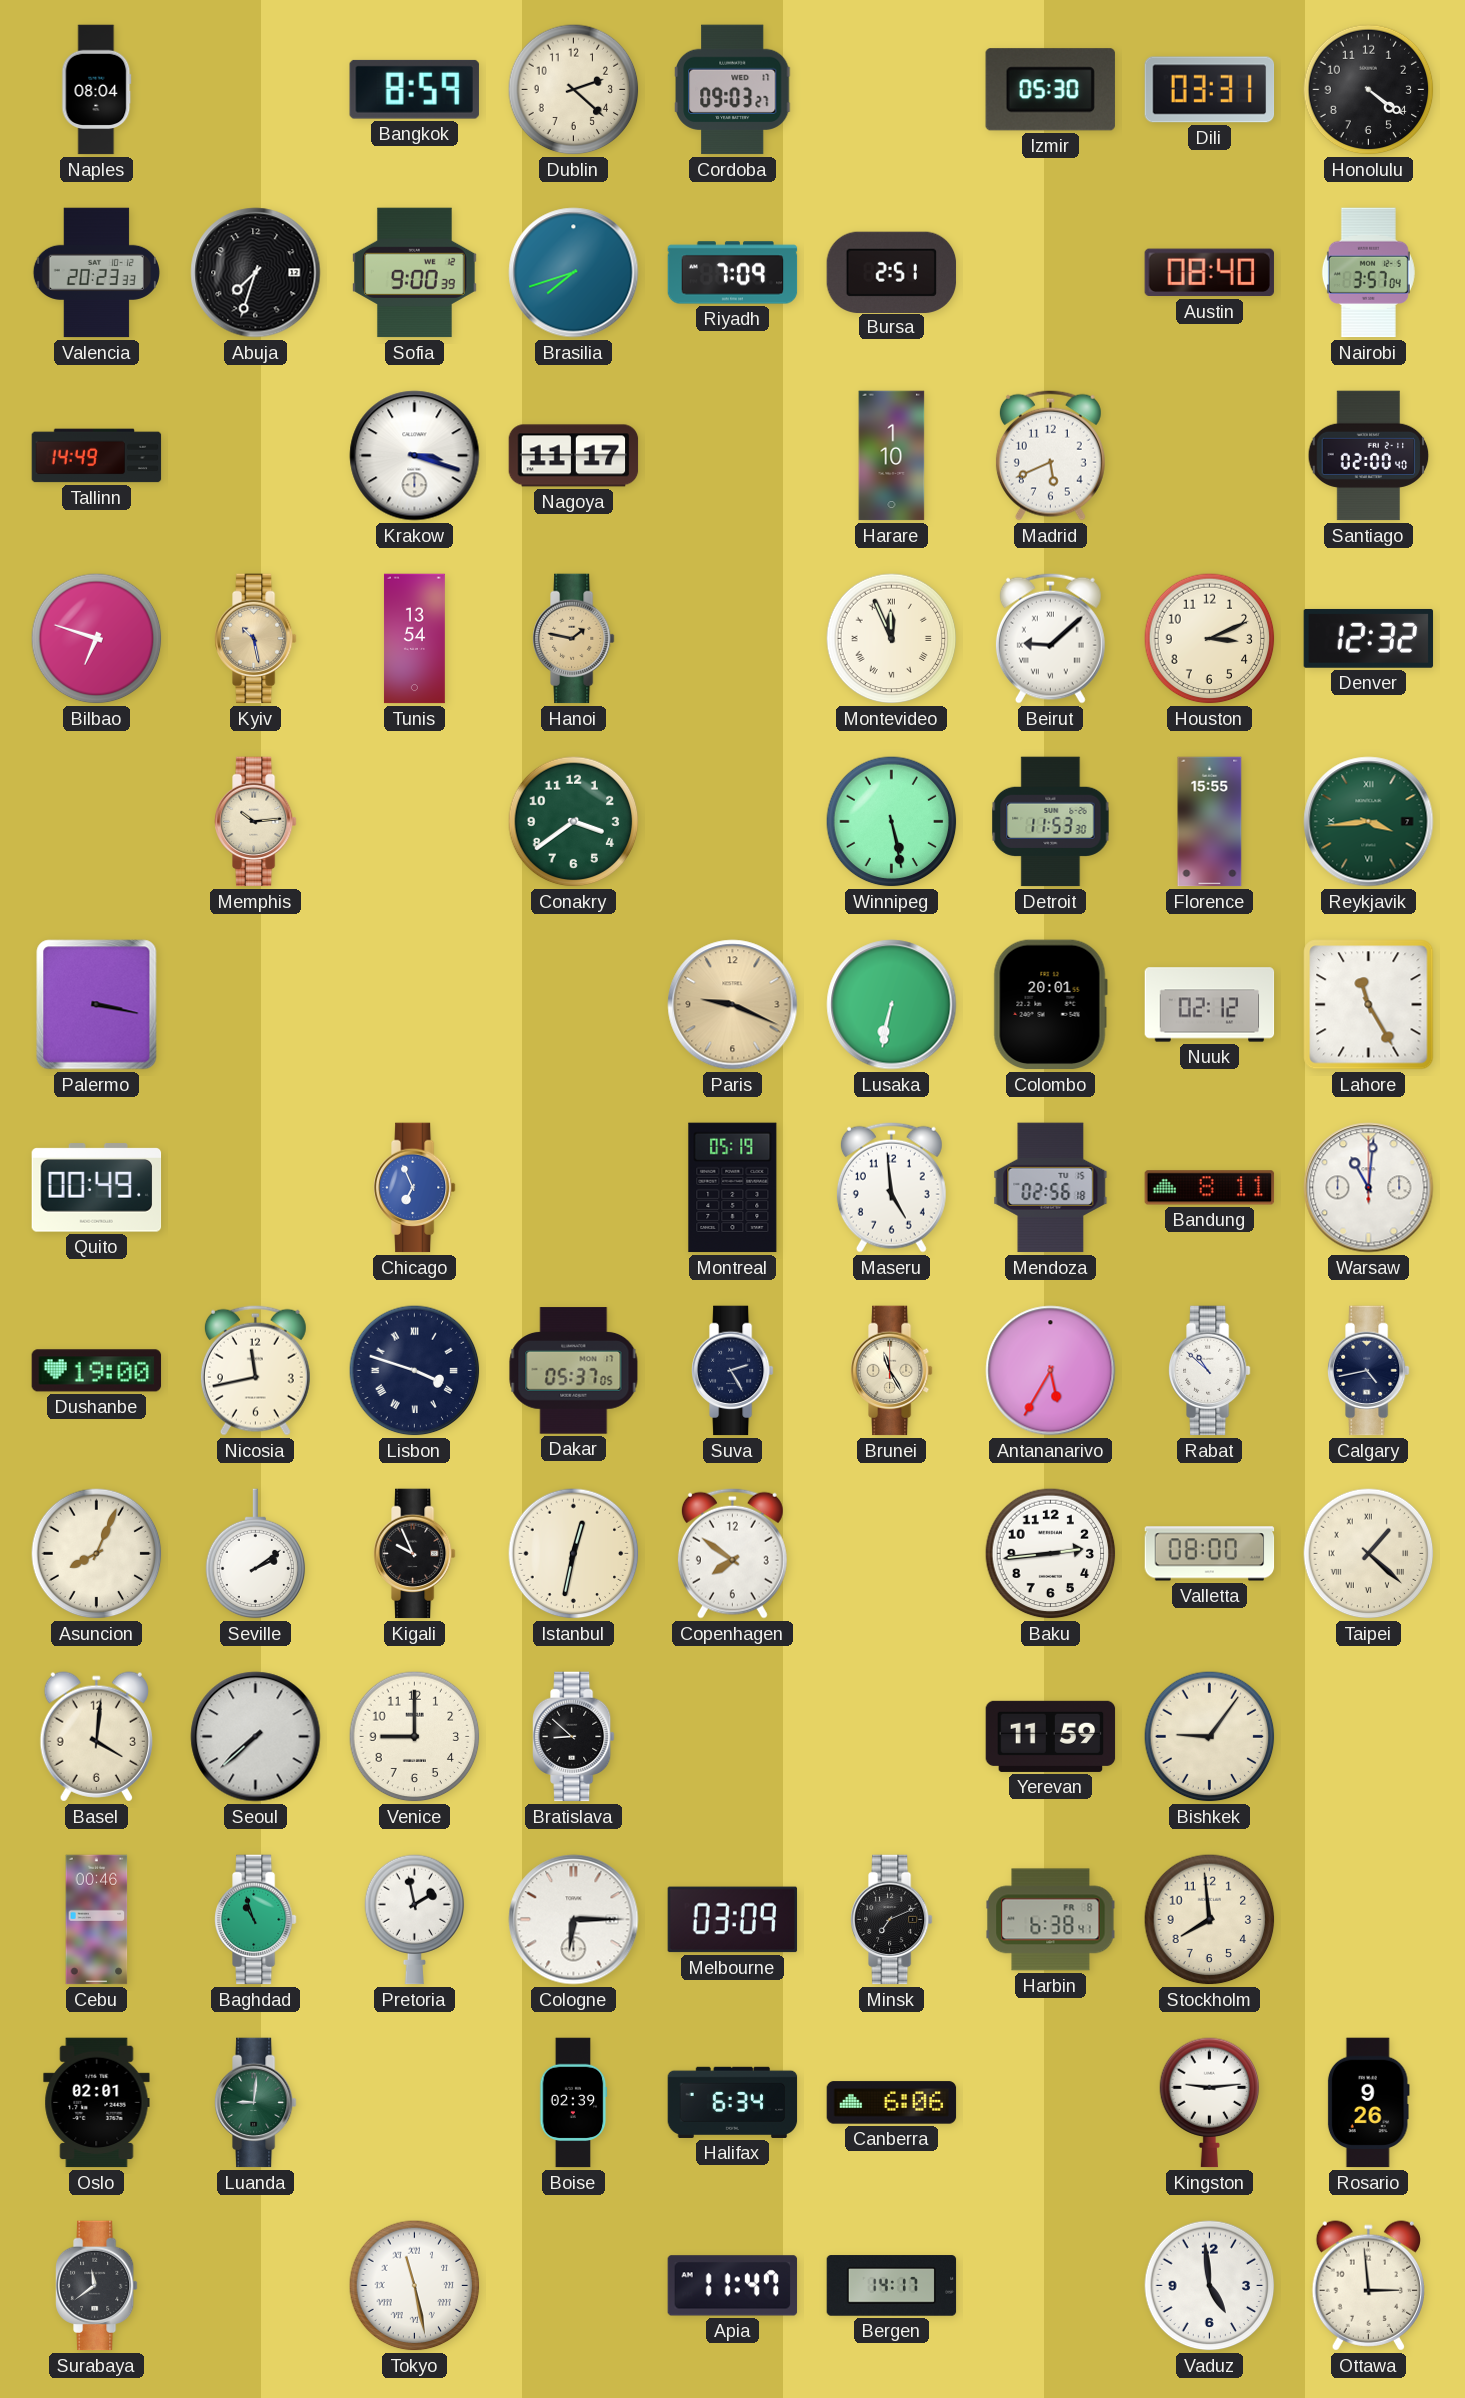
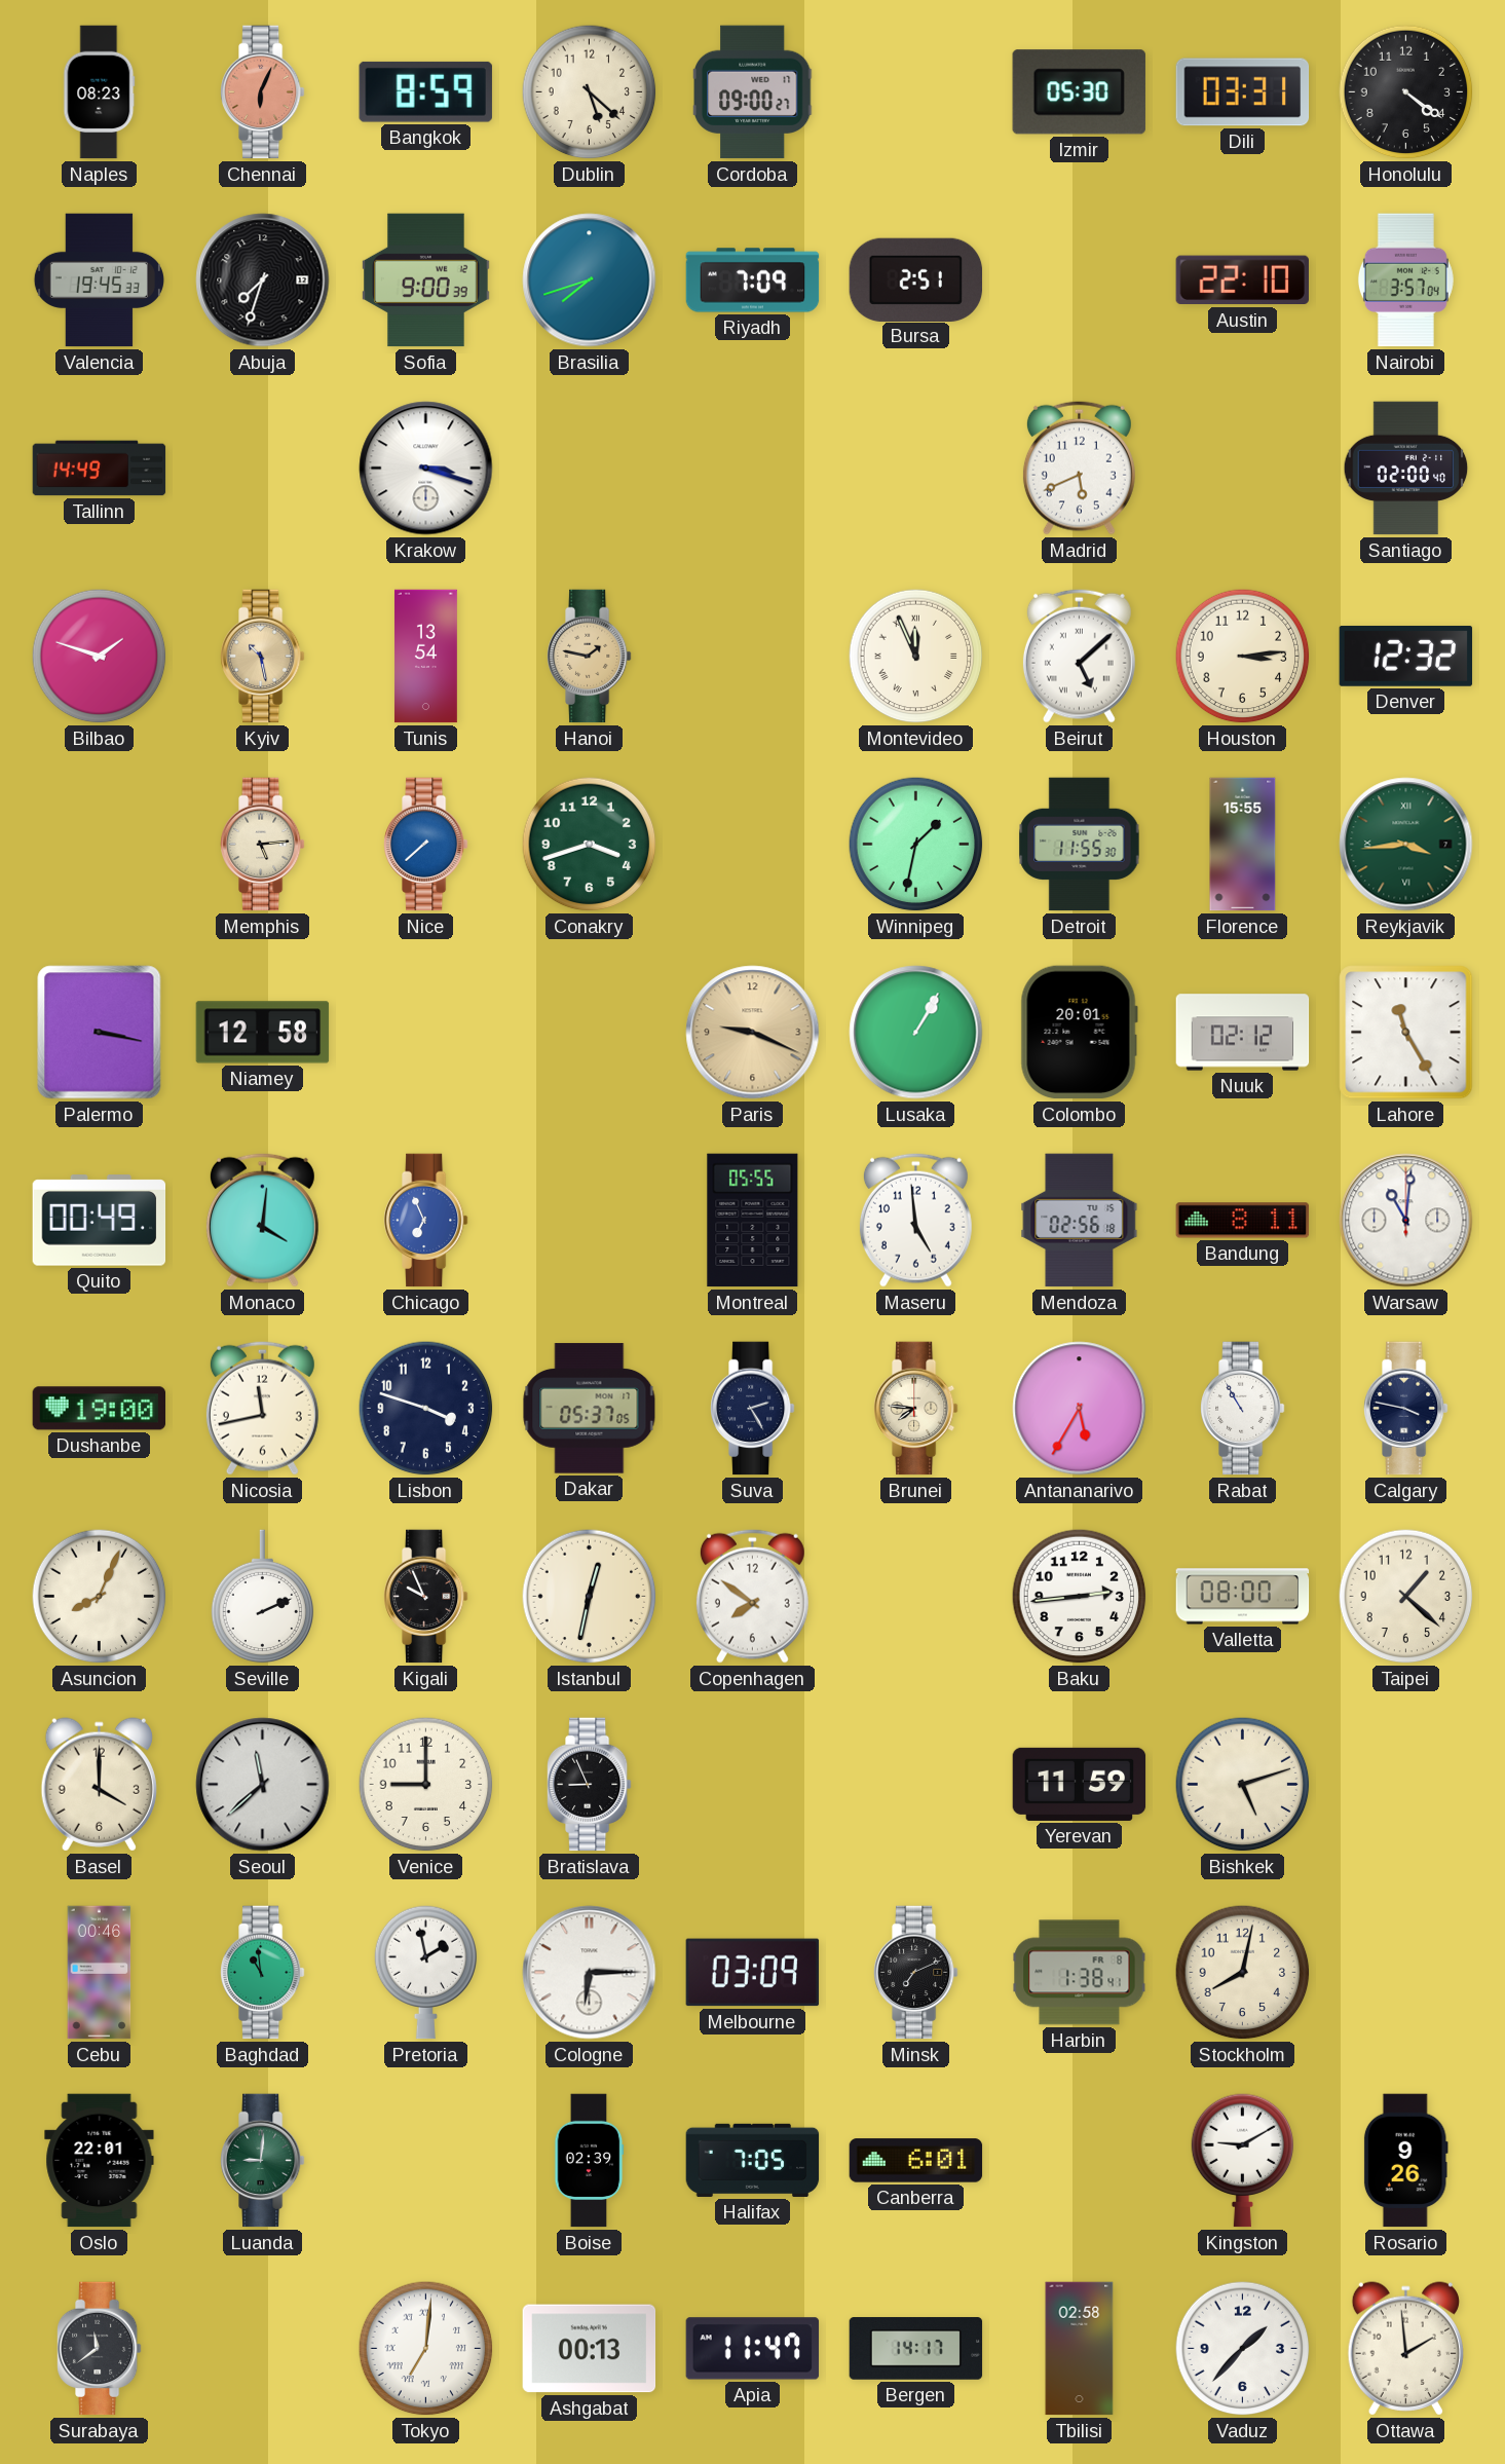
Naples: 08:04 -> 08:23
Chennai: none -> 6:04
Dublin: 2:22 -> 5:22
Cordoba: 09:03 -> 09:00
Valencia: 20:23 -> 19:45
Austin: 08:40 -> 22:10
Nagoya: 11:17 -> none
Harare: 1:10 -> none
Bilbao: 6:48 -> 1:48
Beirut: 9:08 -> 5:08
Houston: 3:11 -> 3:14
Memphis: 10:14 -> 5:14
Nice: none -> 7:38
Conakry: 3:39 -> 3:42
Winnipeg: 5:28 -> 1:32
Detroit: 11:53 -> 11:55
Niamey: none -> 12:58
Lusaka: 6:32 -> 1:05
Monaco: none -> 4:01
Montreal: 05:19 -> 05:55
Lisbon numerals: Roman -> Arabic
Brunei: 11:25 -> 7:46
Rabat: 10:52 -> 10:55
Calgary: 4:43 -> 3:47
Seville: 2:09 -> 2:11
Taipei numerals: Roman -> Arabic
Basel: 4:01 -> 4:00
Seoul: 7:38 -> 11:38
Bratislava: 8:52 -> 8:56
Bishkek: 9:06 -> 5:12
Baghdad: 10:57 -> 10:59
Harbin: 6:38 -> 1:38
Stockholm: 7:59 -> 8:02
Oslo: 02:01 -> 22:01
Halifax: 6:34 -> 7:05
Canberra: 6:06 -> 6:01
Kingston: 9:14 -> 9:10
Tokyo: 11:28 -> 7:01
Ashgabat: none -> 00:13
Tbilisi: none -> 02:58
Vaduz: 4:59 -> 1:37
Ottawa: 2:59 -> 1:59
